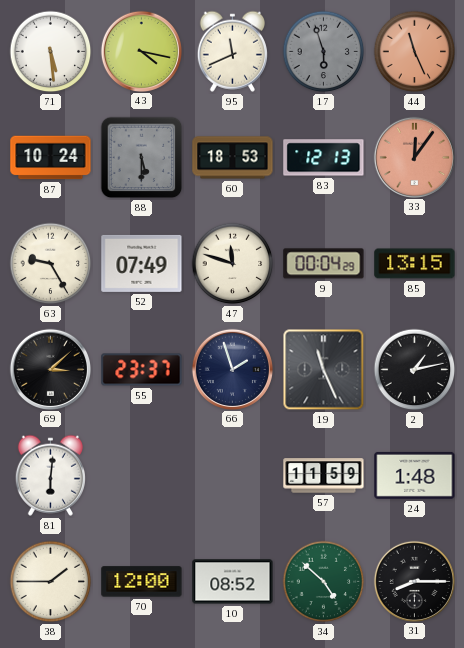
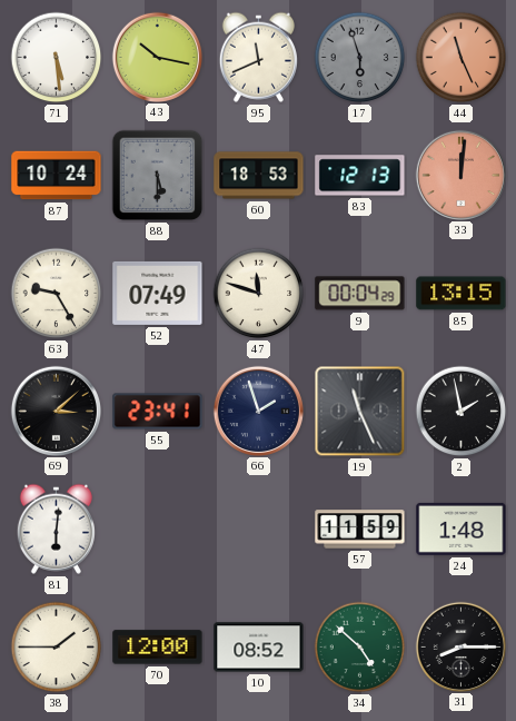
43: 4:17 -> 10:17
33: 12:06 -> 12:01
55: 23:37 -> 23:41
2: 1:13 -> 1:58
